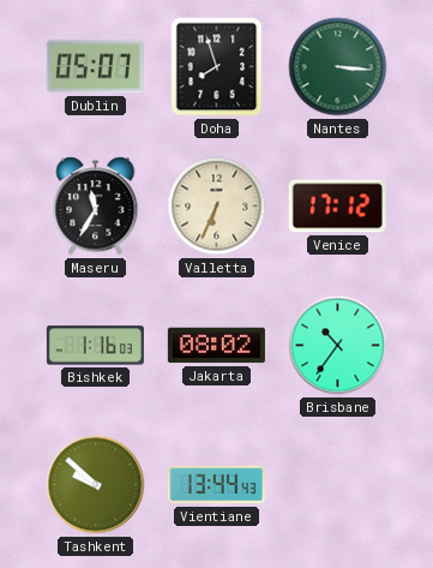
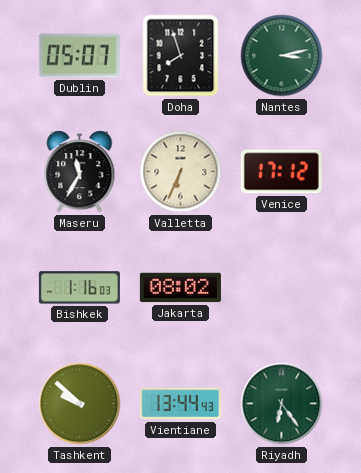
Nantes: 3:16 -> 3:13
Brisbane: 10:36 -> none
Riyadh: none -> 6:24
